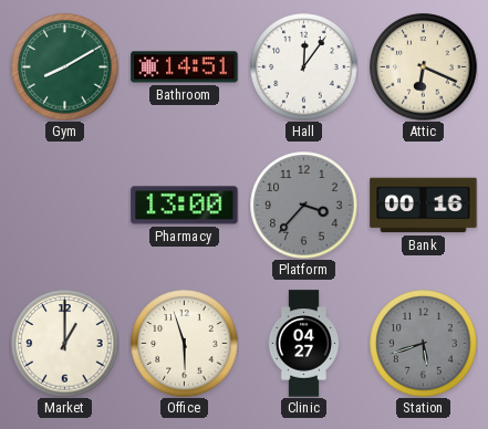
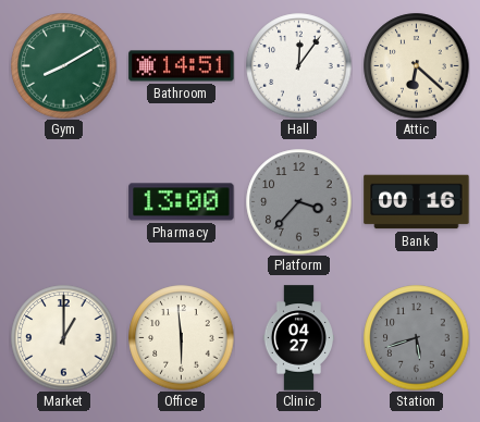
Attic: 6:19 -> 6:22
Office: 5:57 -> 5:59
